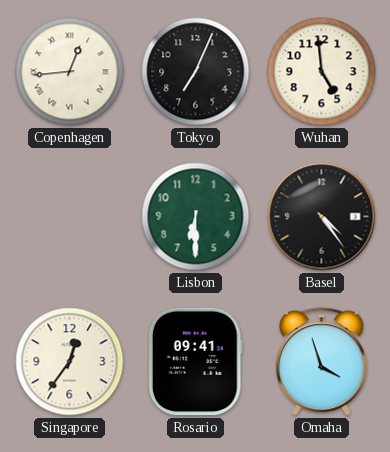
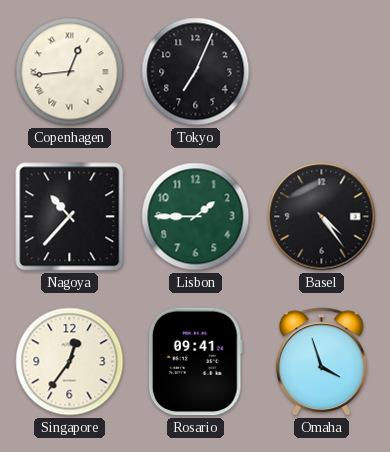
Wuhan: 4:59 -> none
Nagoya: none -> 10:37
Lisbon: 6:30 -> 1:45
